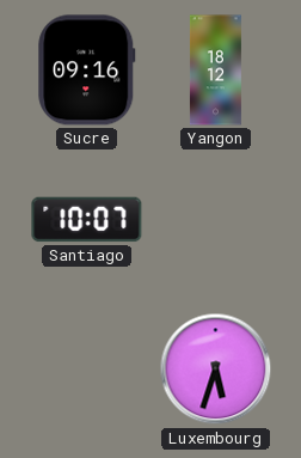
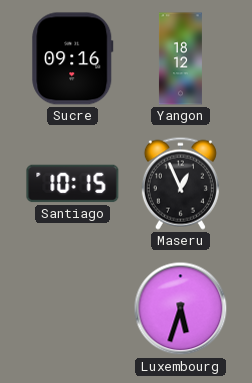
Santiago: 10:07 -> 10:15
Maseru: none -> 12:56
